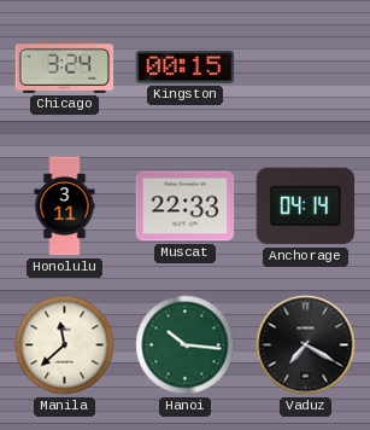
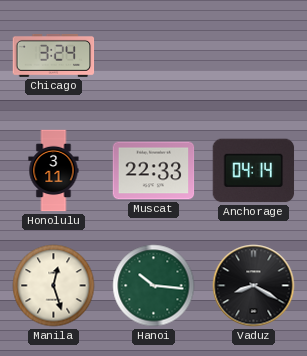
Kingston: 00:15 -> none
Manila: 11:38 -> 12:27
Vaduz: 7:20 -> 8:20
